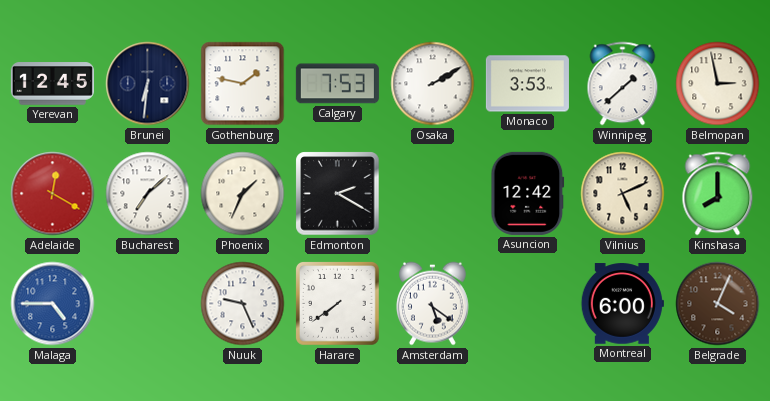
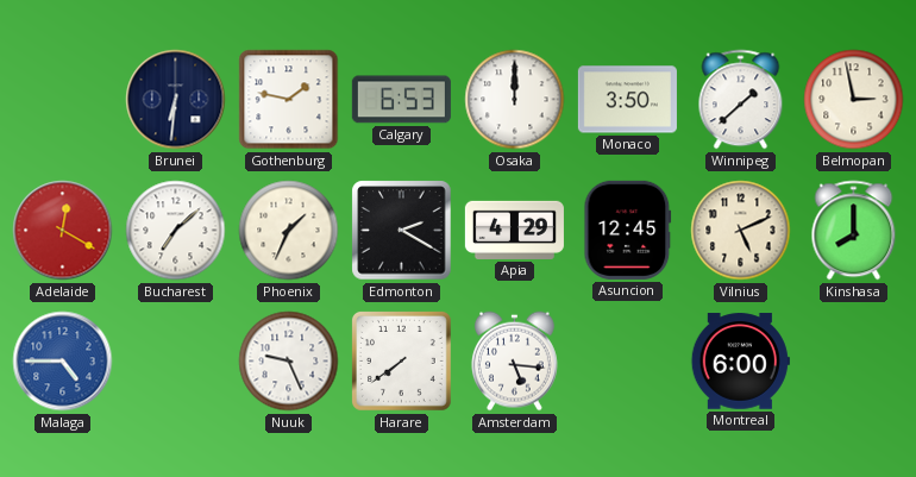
Yerevan: 12:45 -> none
Calgary: 7:53 -> 6:53
Osaka: 2:10 -> 12:00
Monaco: 3:53 -> 3:50
Apia: none -> 4:29
Asuncion: 12:42 -> 12:45
Amsterdam: 5:21 -> 5:16
Belgrade: 4:04 -> none
